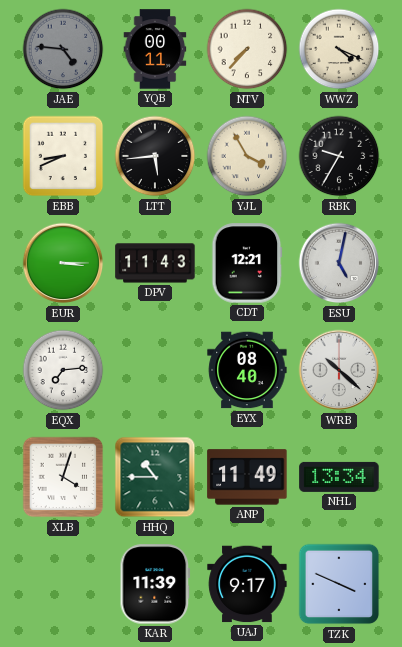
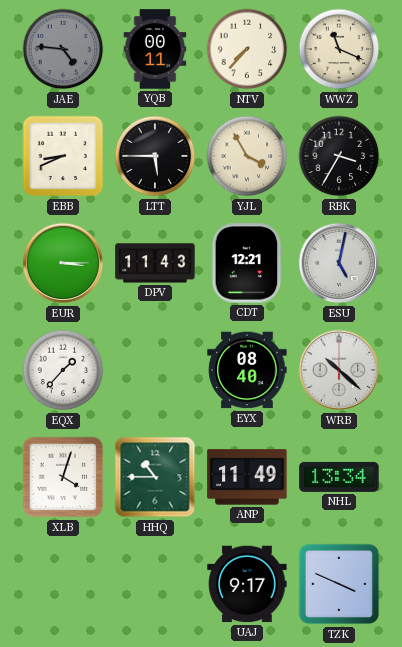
WWZ: 4:19 -> 11:19
LTT: 5:44 -> 5:45
RBK: 9:35 -> 3:35
EQX: 7:14 -> 1:37
KAR: 11:39 -> none
